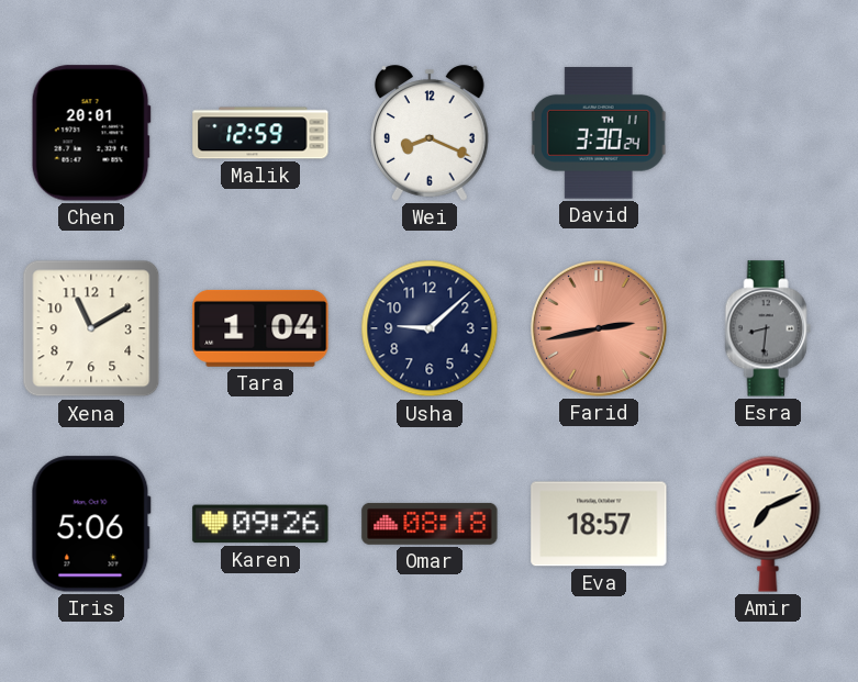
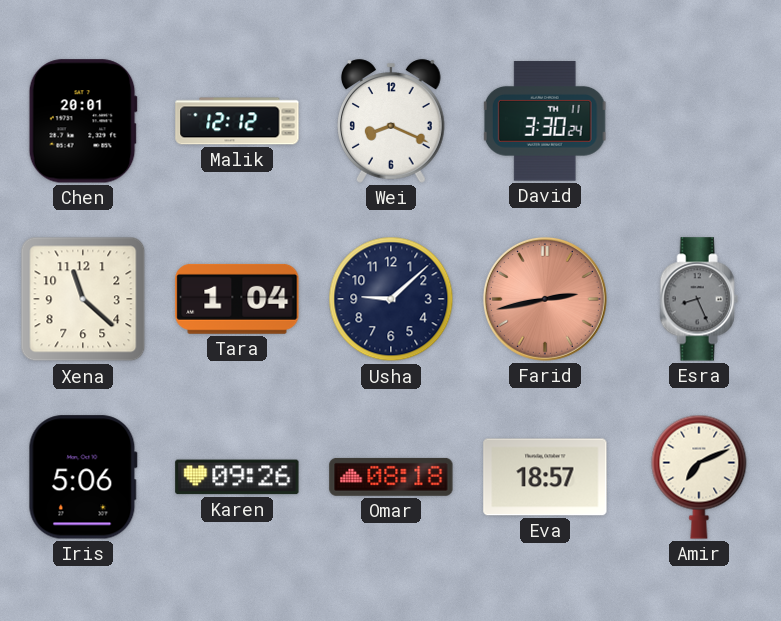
Malik: 12:59 -> 12:12
Xena: 11:10 -> 11:22
Esra: 8:31 -> 8:26
